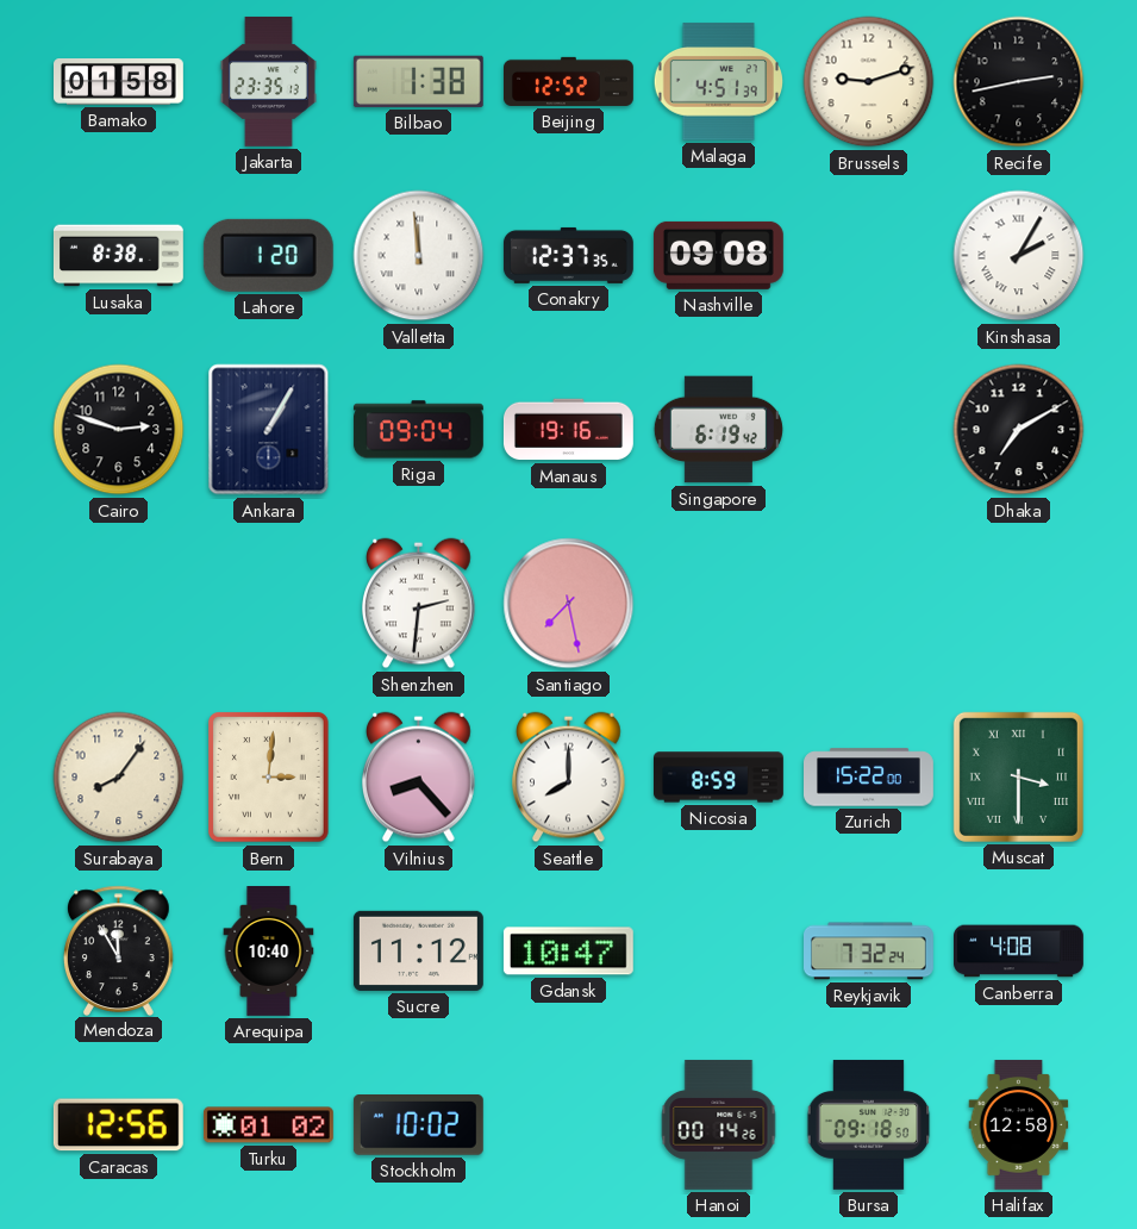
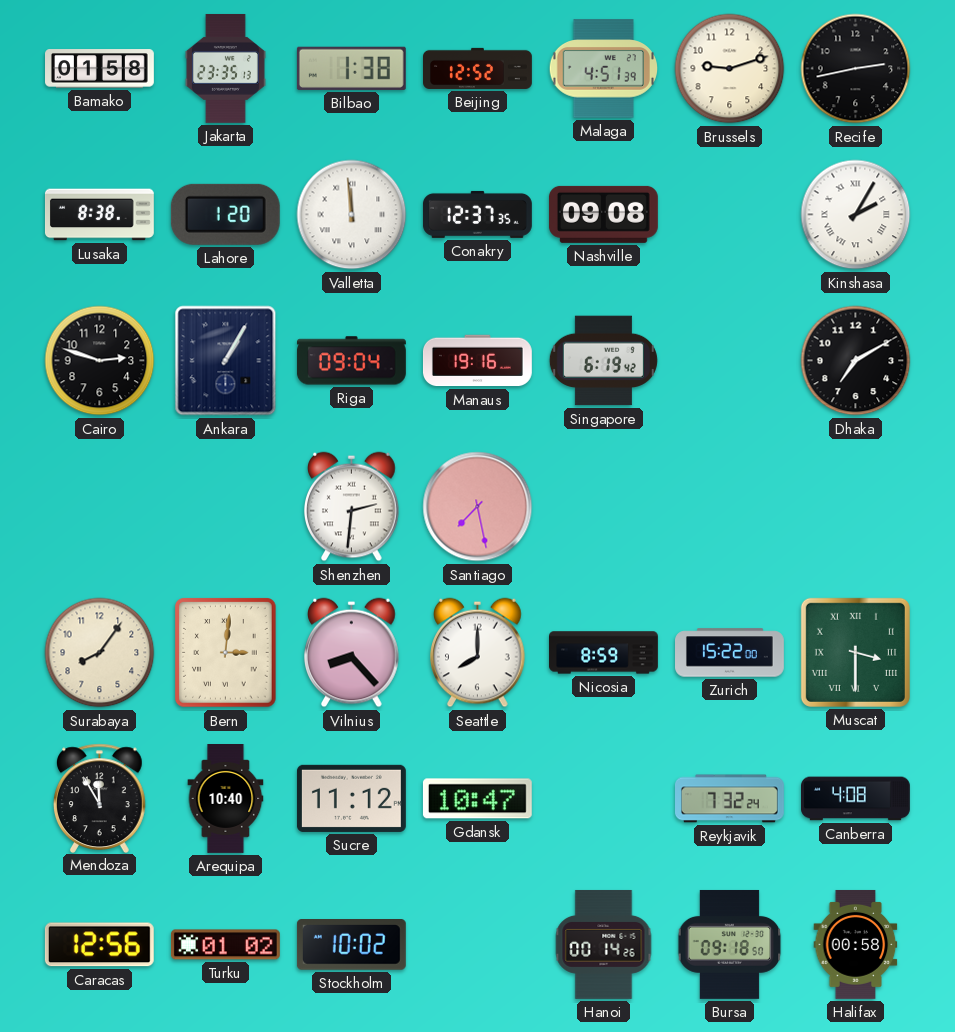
Halifax: 12:58 -> 00:58
